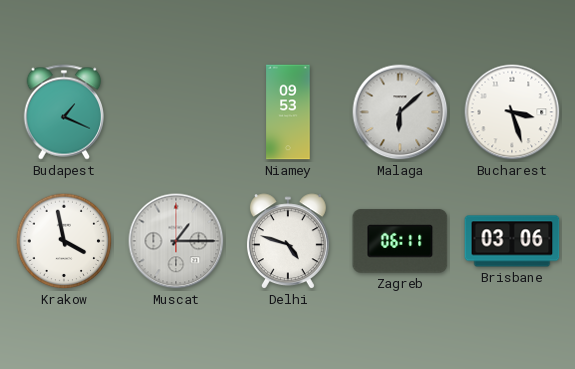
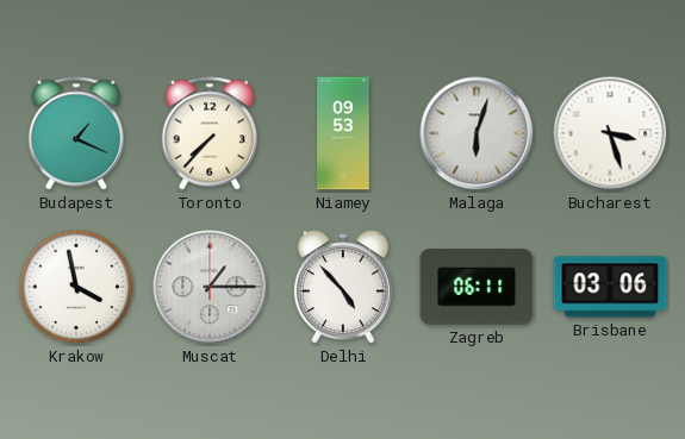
Toronto: none -> 7:37
Malaga: 6:08 -> 6:03
Delhi: 4:48 -> 4:53
